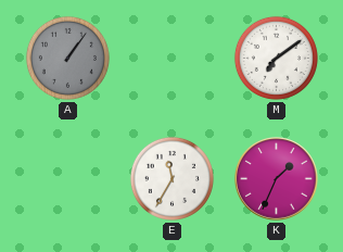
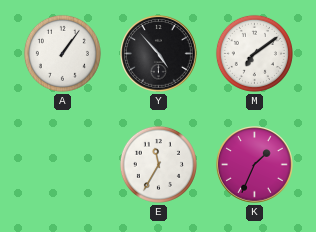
A dial: grey -> white
Y: none -> 4:53
